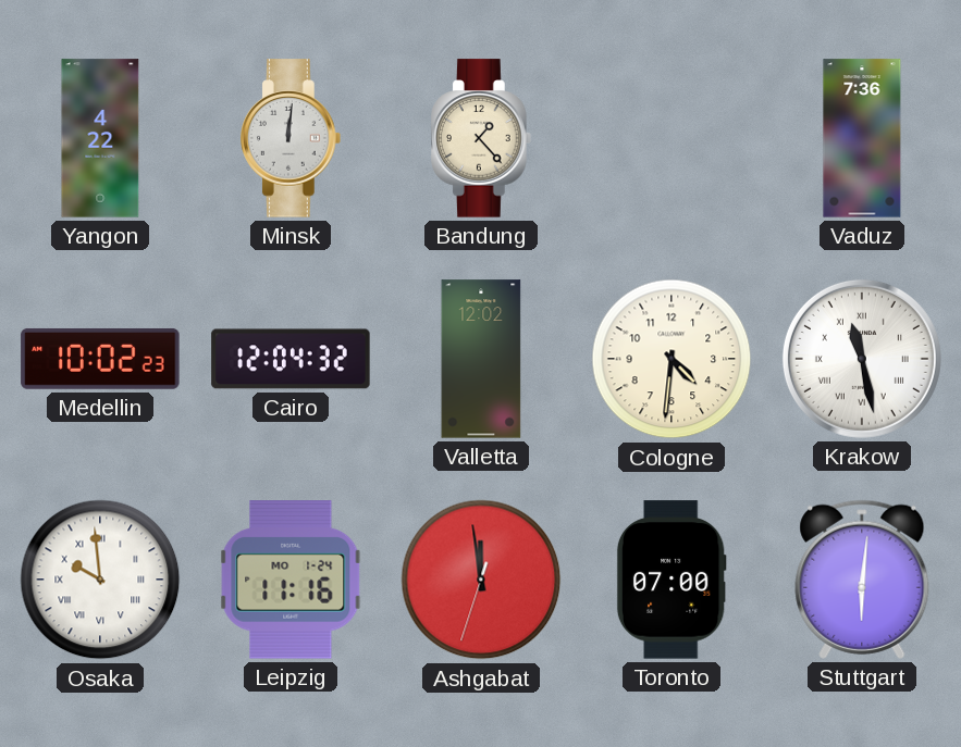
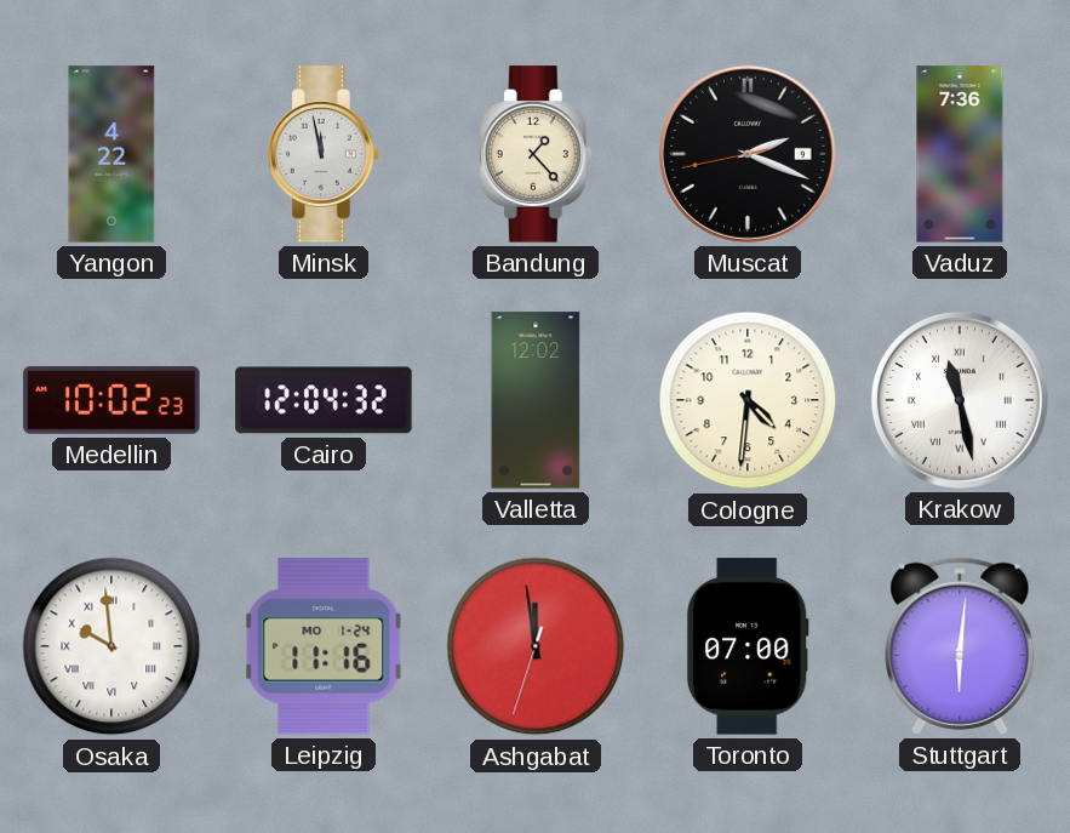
Minsk: 12:01 -> 11:58
Muscat: none -> 2:18
